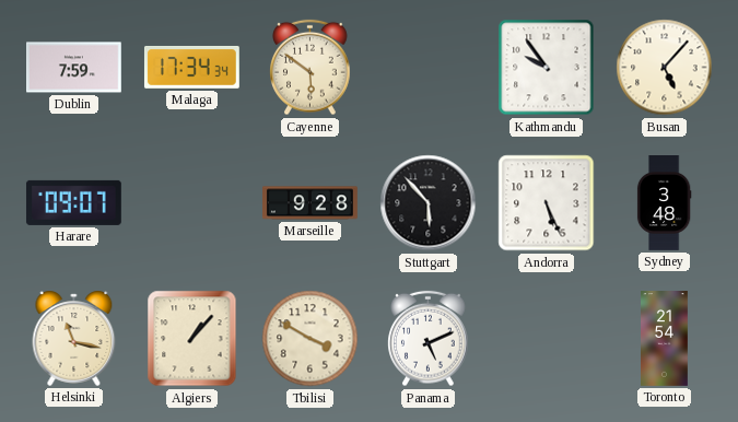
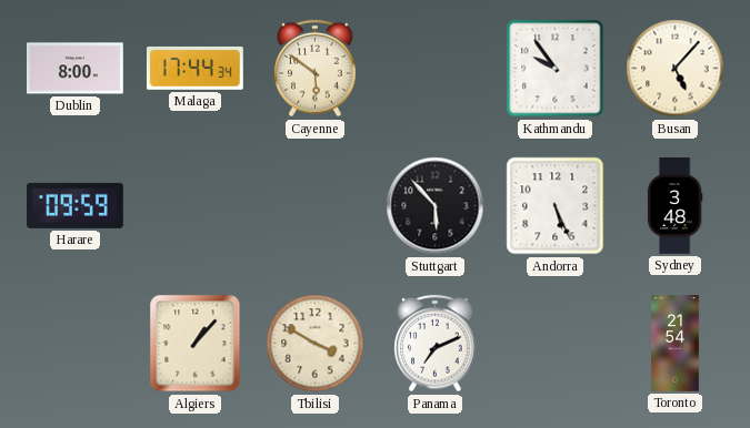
Dublin: 7:59 -> 8:00
Malaga: 17:34 -> 17:44
Harare: 09:07 -> 09:59
Marseille: 9:28 -> none
Helsinki: 11:17 -> none
Panama: 5:11 -> 7:11
